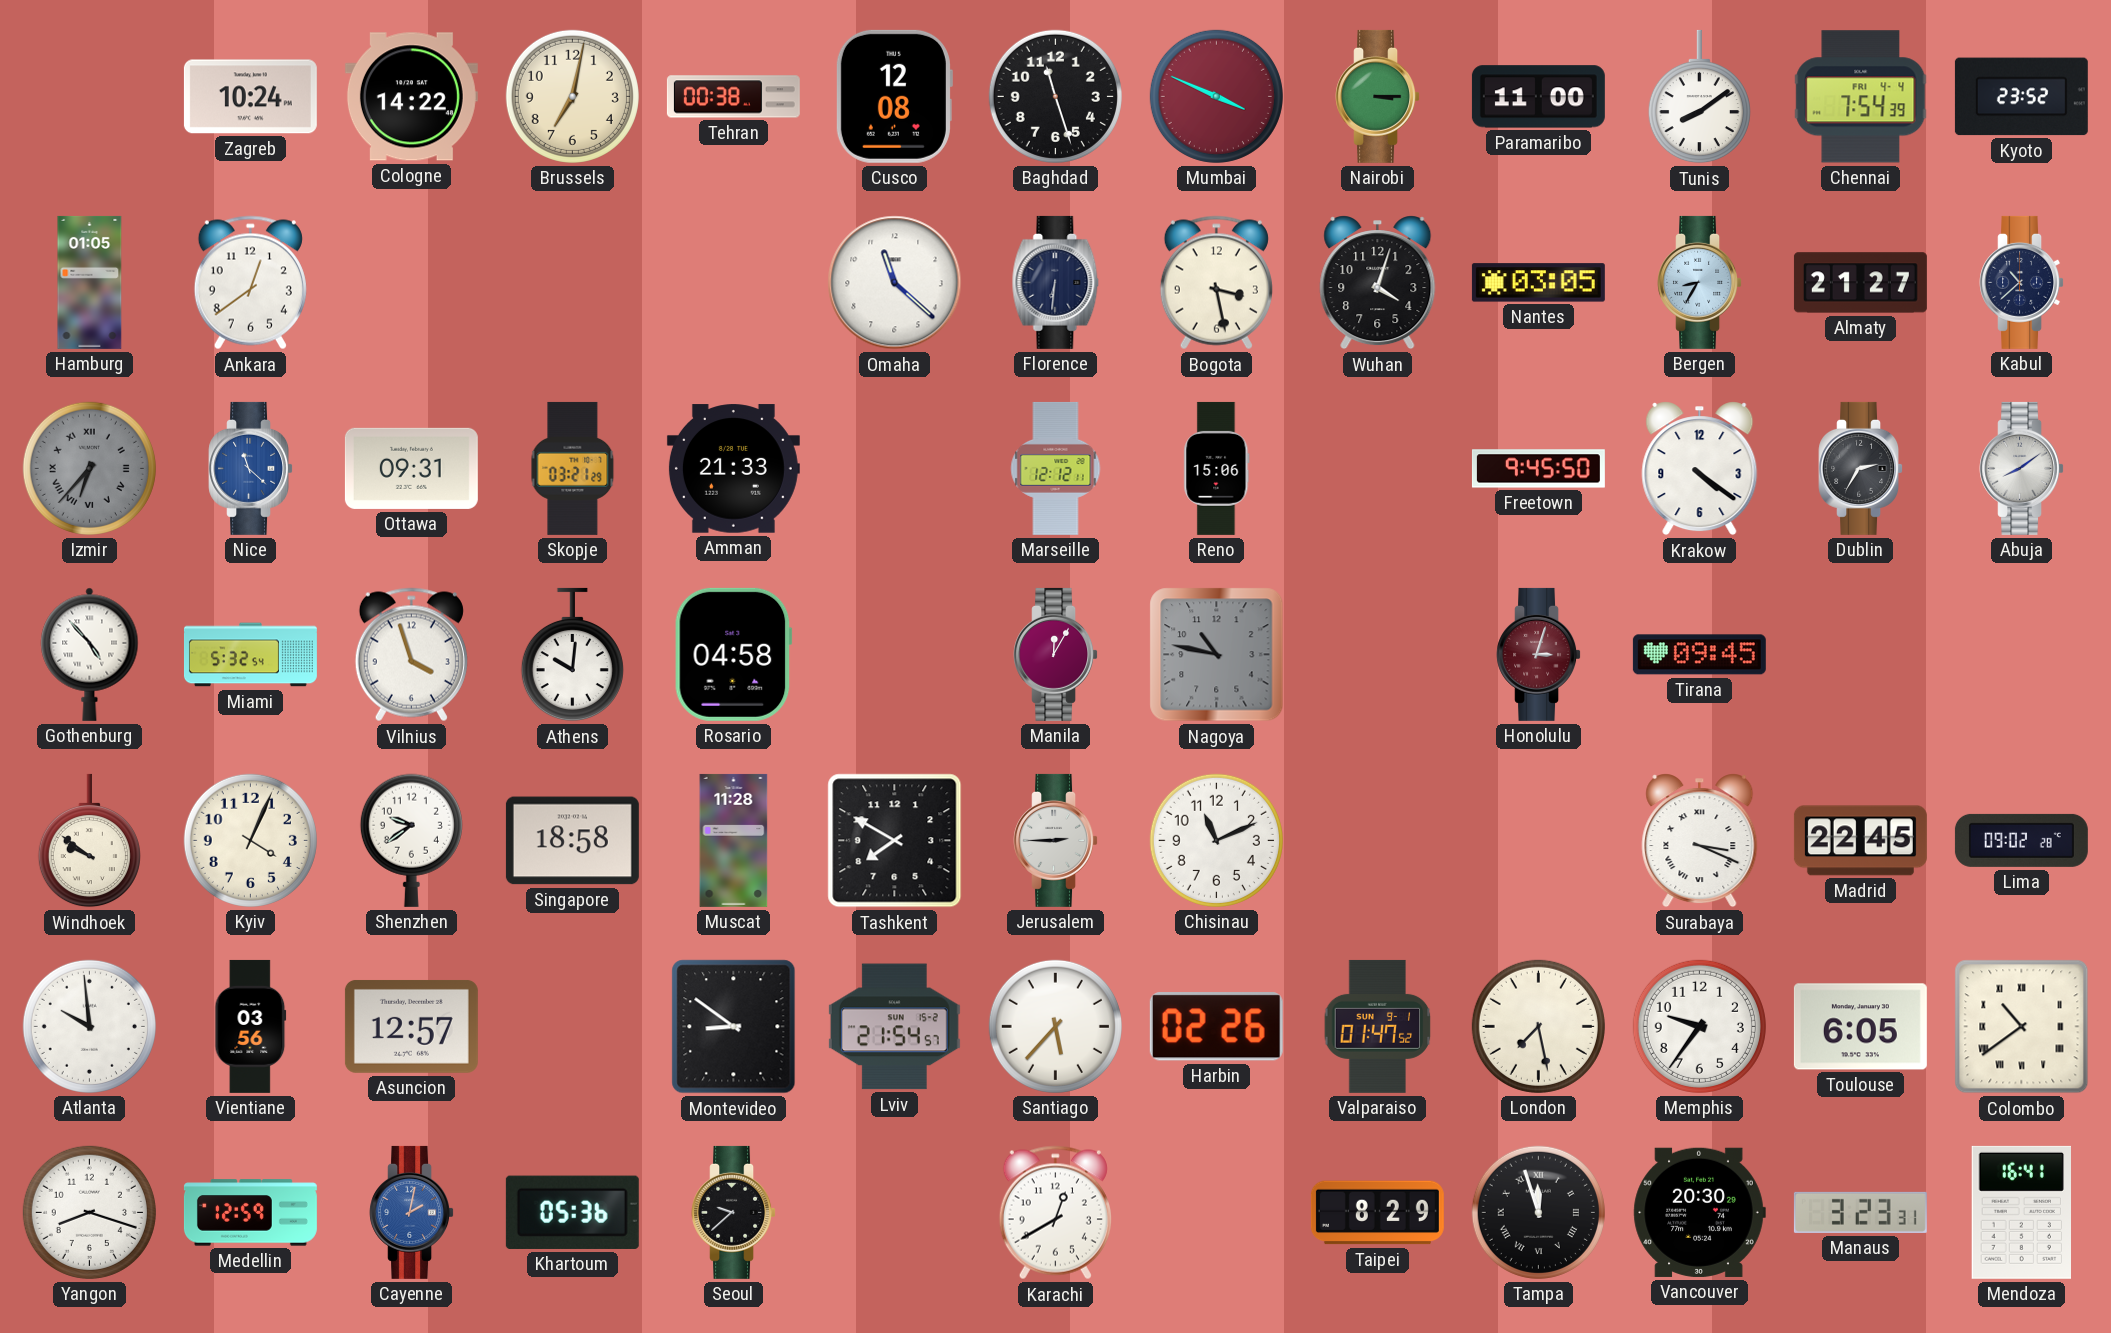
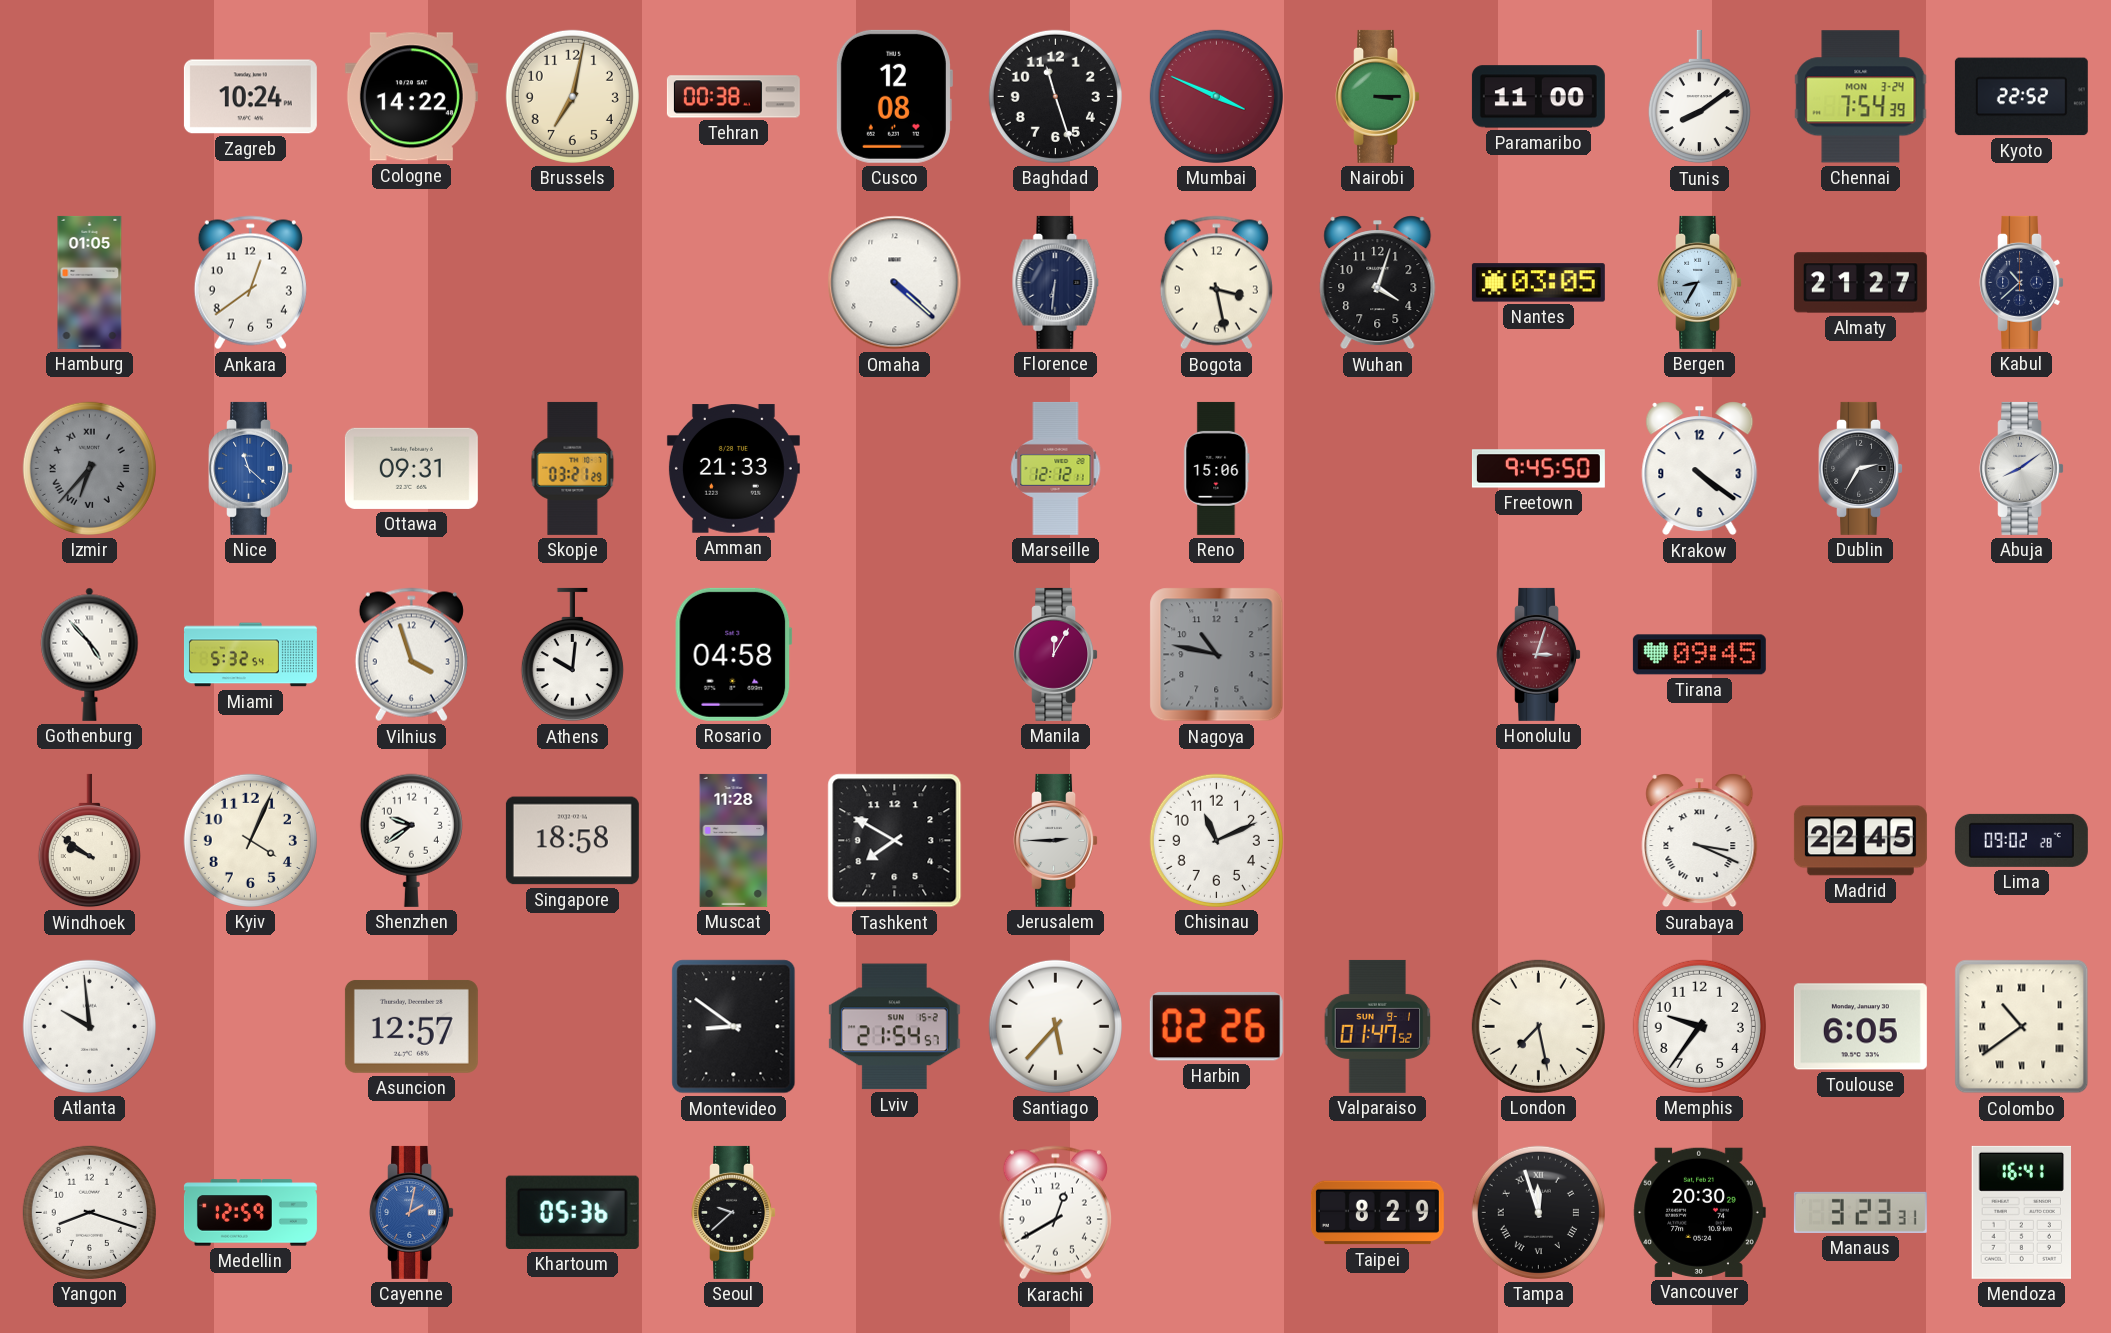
Chennai date: FRI 4-4 -> MON 3-24
Kyoto: 23:52 -> 22:52
Omaha: 11:22 -> 4:22
Vientiane: 03:56 -> none
